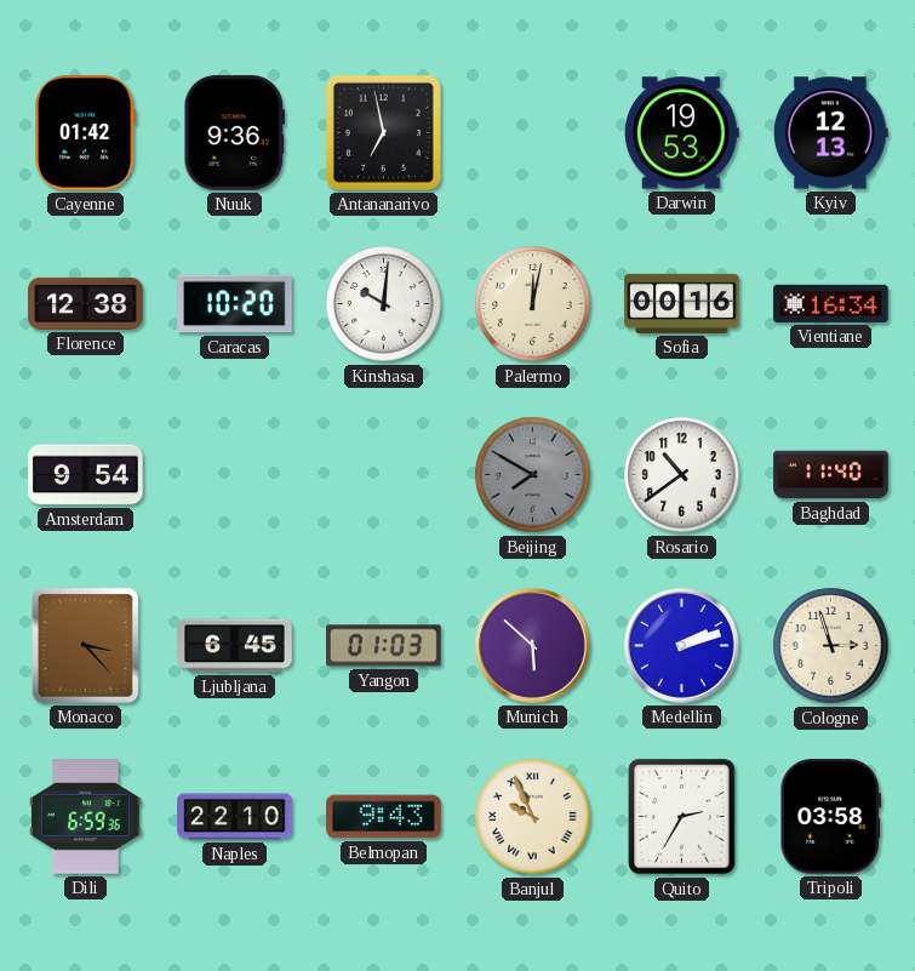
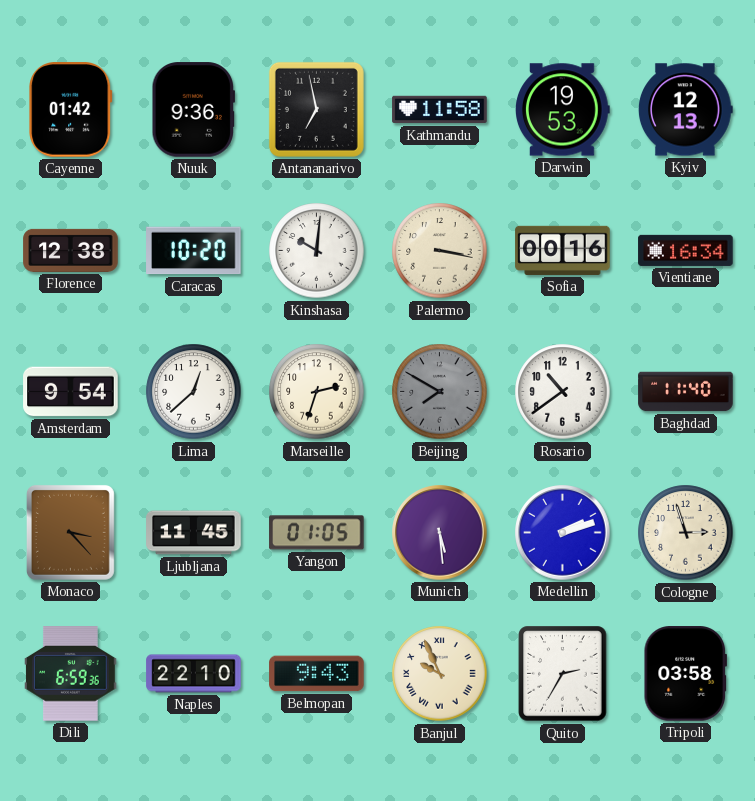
Kathmandu: none -> 11:58
Palermo: 12:02 -> 3:17
Lima: none -> 12:38
Marseille: none -> 2:33
Ljubljana: 6:45 -> 11:45
Yangon: 01:03 -> 01:05
Munich: 5:52 -> 5:29
